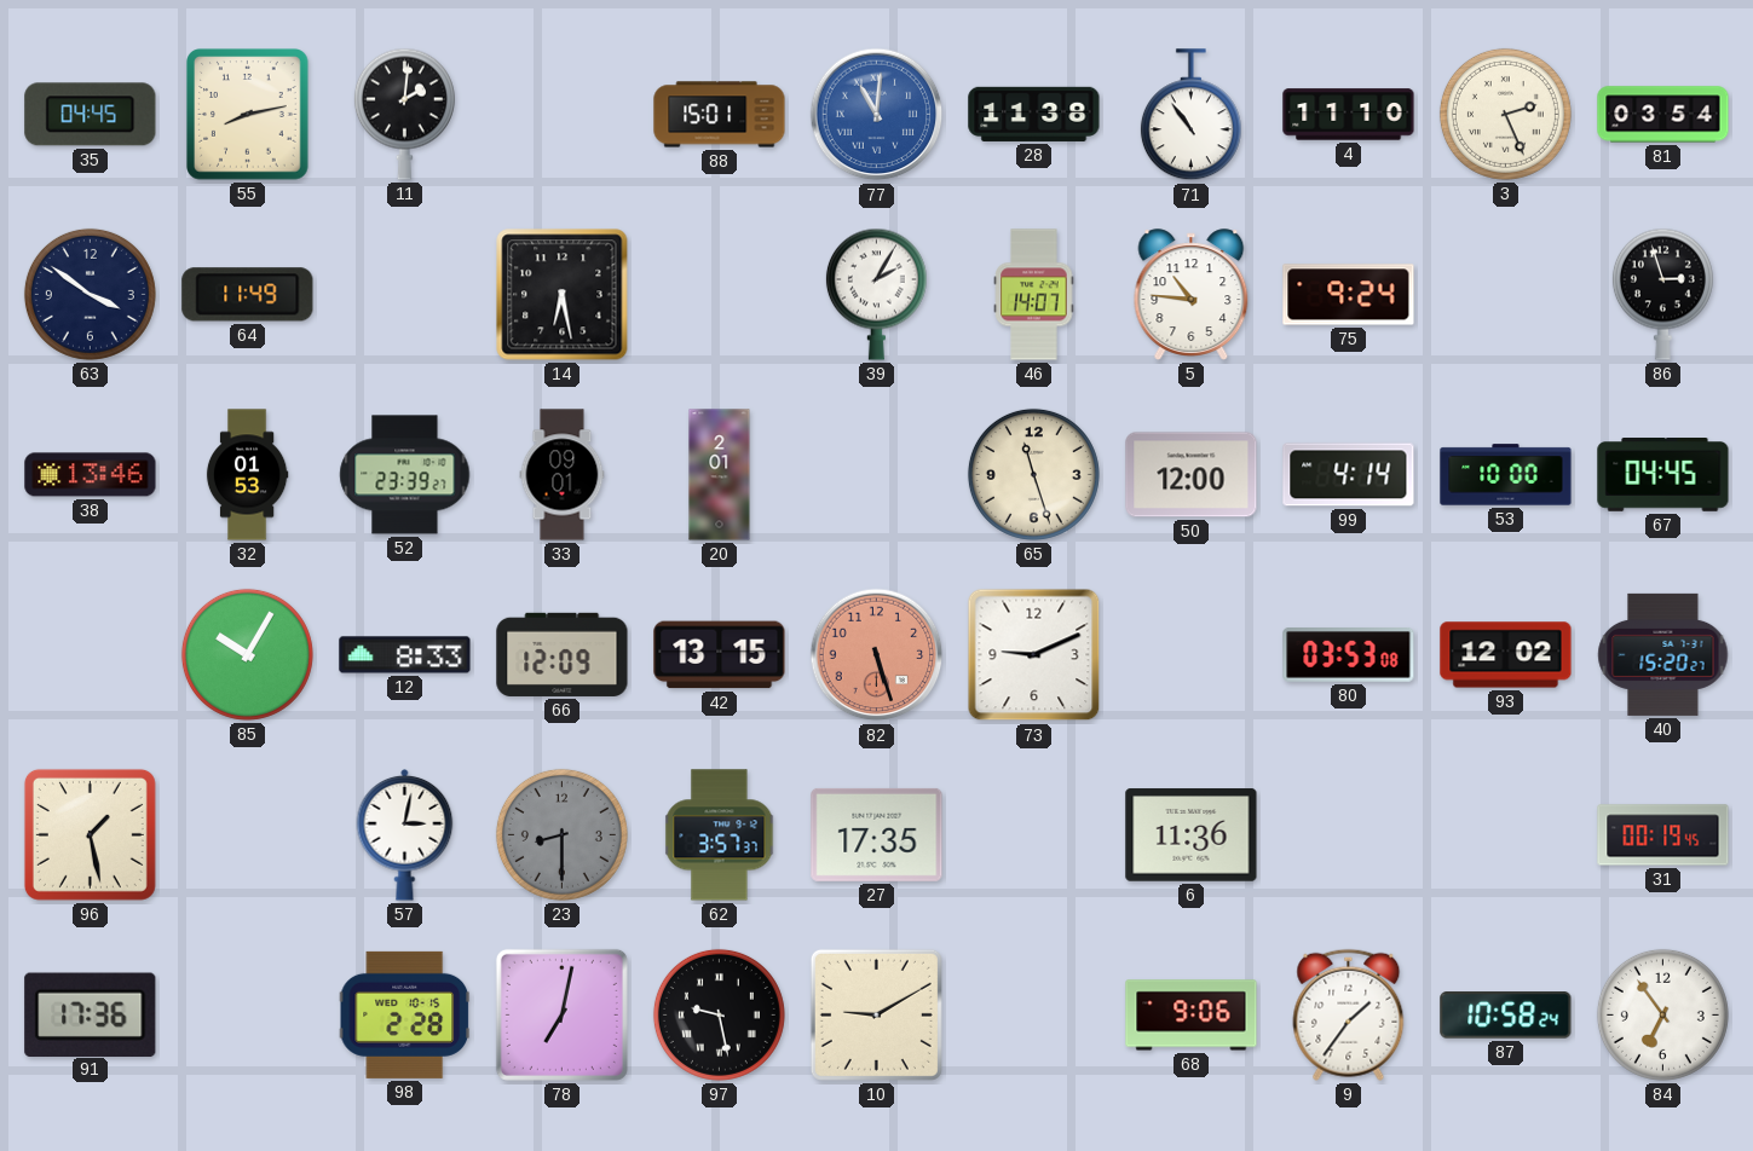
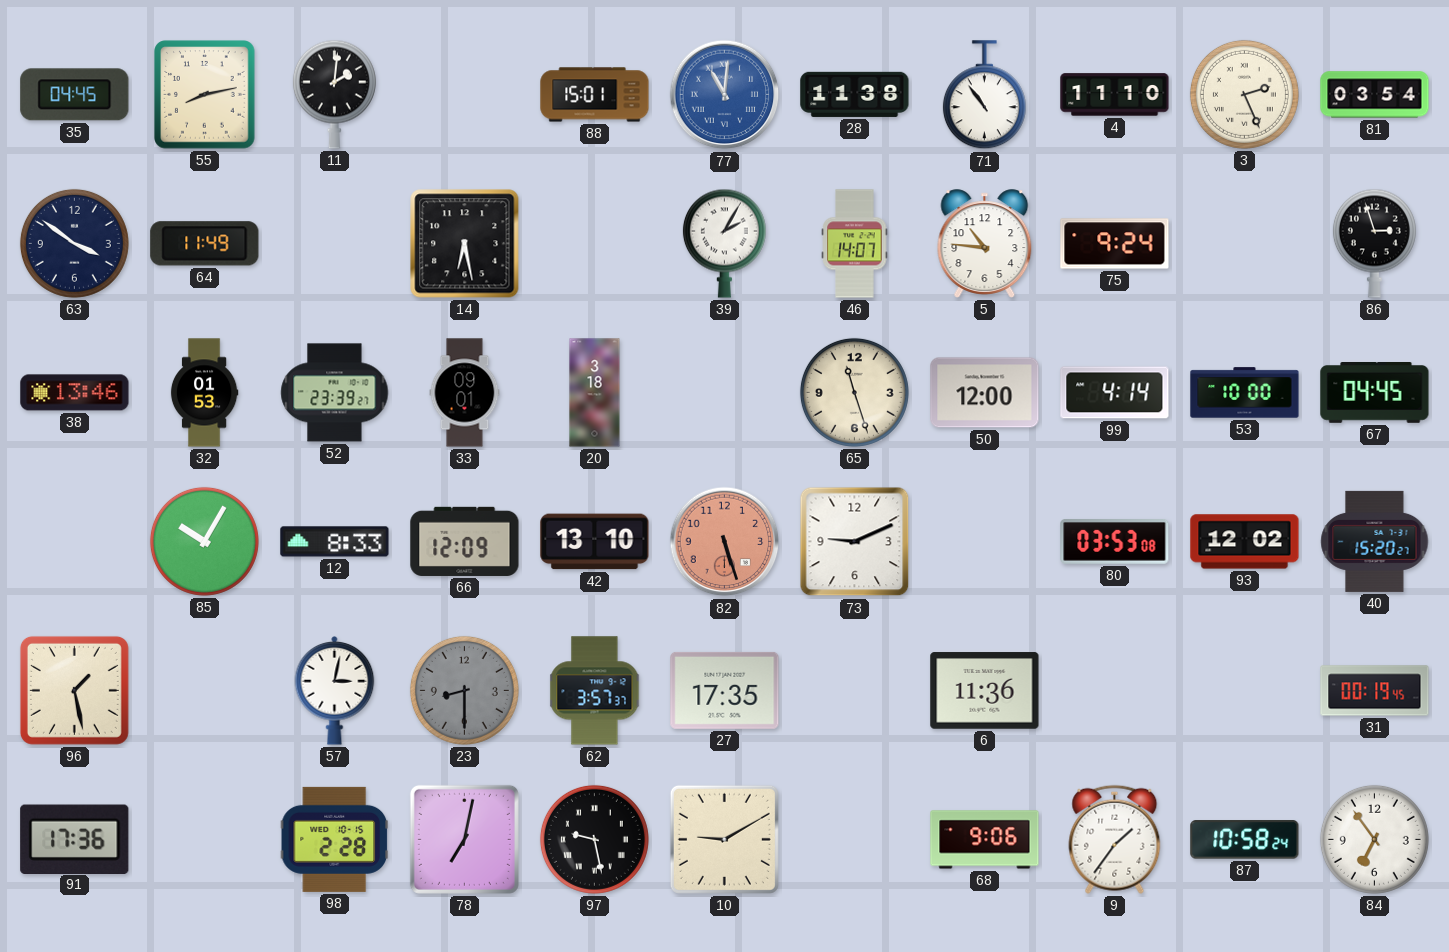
20: 2:01 -> 3:18
42: 13:15 -> 13:10
